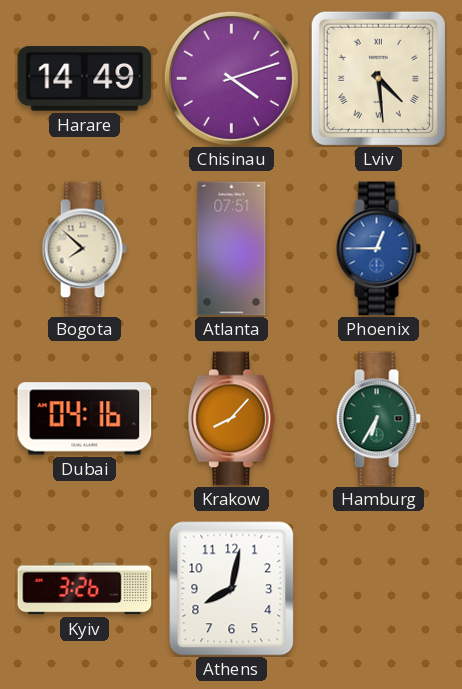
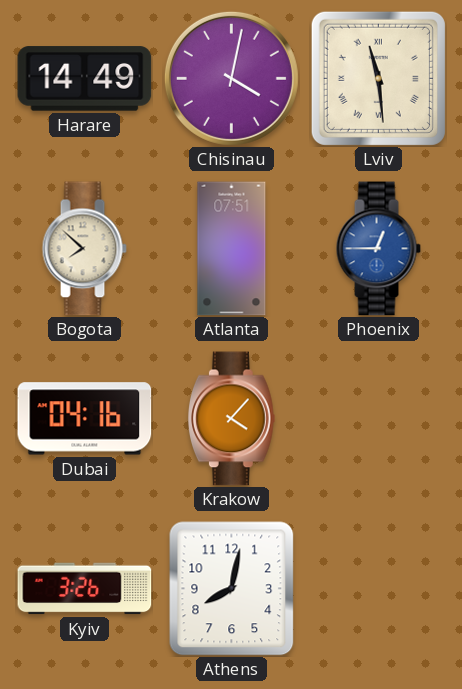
Chisinau: 4:12 -> 4:02
Lviv: 4:29 -> 11:29
Krakow: 8:07 -> 4:07
Hamburg: 6:35 -> none
